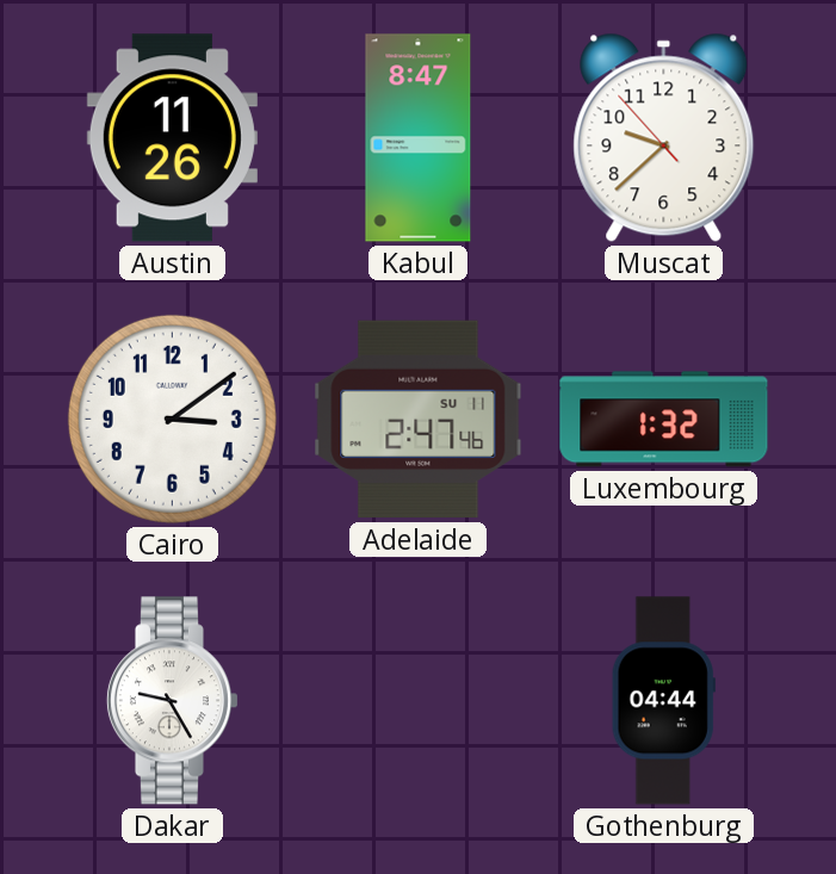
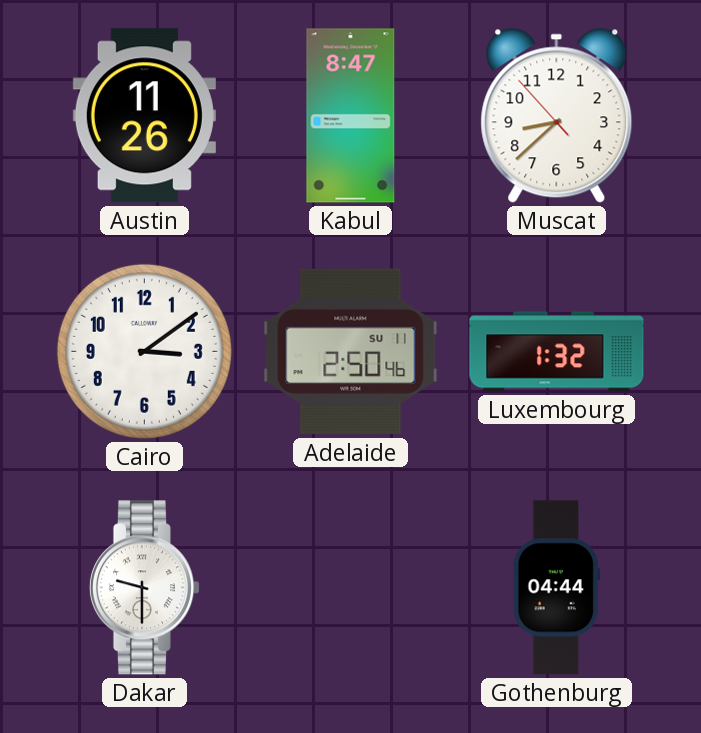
Muscat: 9:37 -> 8:37
Adelaide: 2:47 -> 2:50
Dakar: 9:25 -> 9:30
